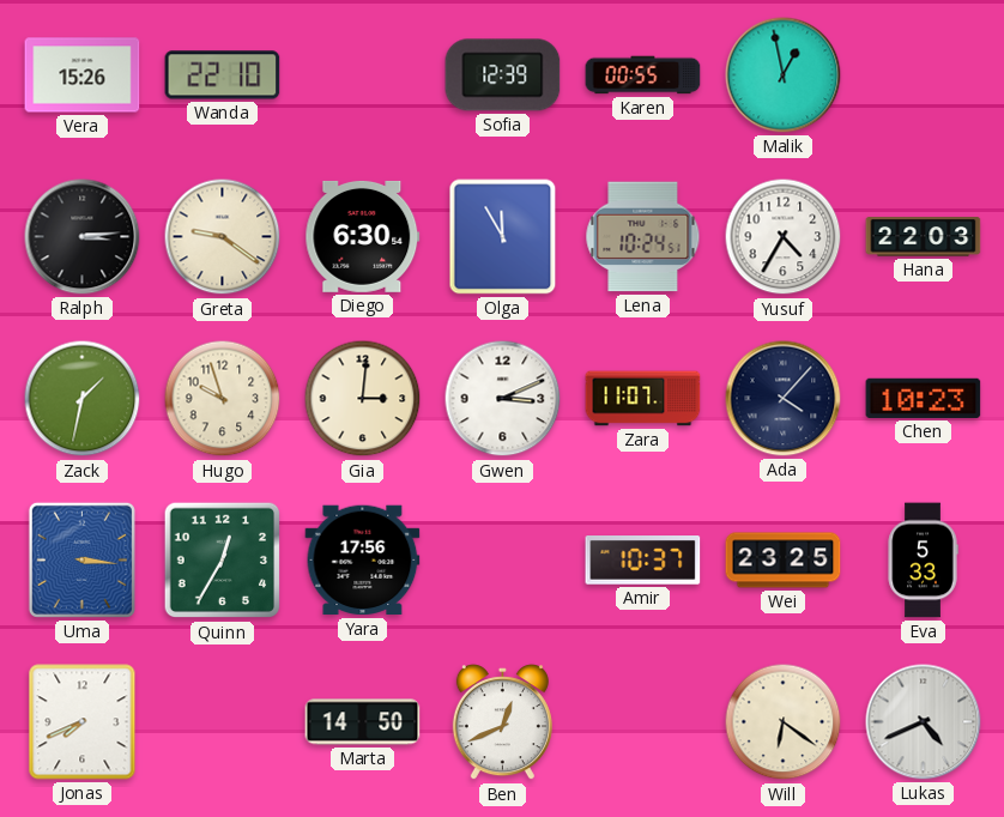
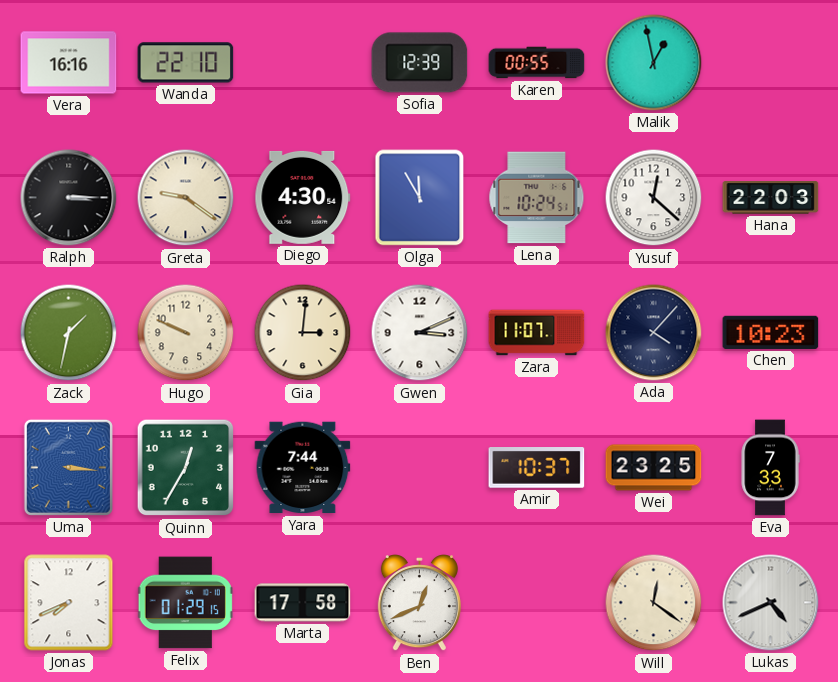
Vera: 15:26 -> 16:16
Ralph: 3:14 -> 3:15
Diego: 6:30 -> 4:30
Yusuf: 4:35 -> 12:22
Hugo: 9:57 -> 9:49
Yara: 17:56 -> 7:44
Eva: 5:33 -> 7:33
Felix: none -> 01:29
Marta: 14:50 -> 17:58
Will: 6:21 -> 12:21
